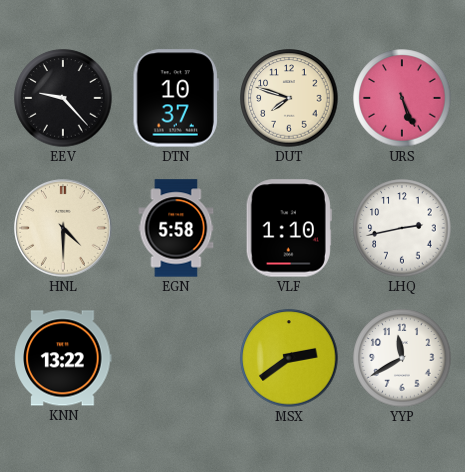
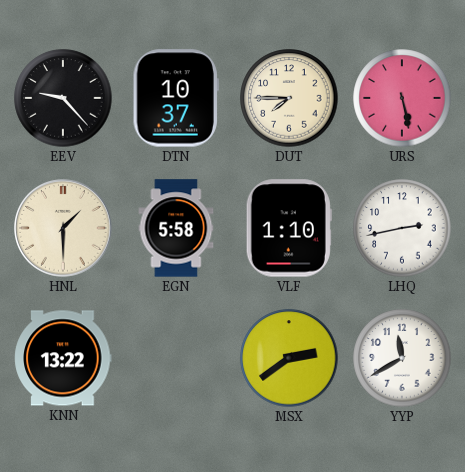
DUT: 7:48 -> 7:45
URS: 5:26 -> 5:28
HNL: 4:30 -> 1:30
